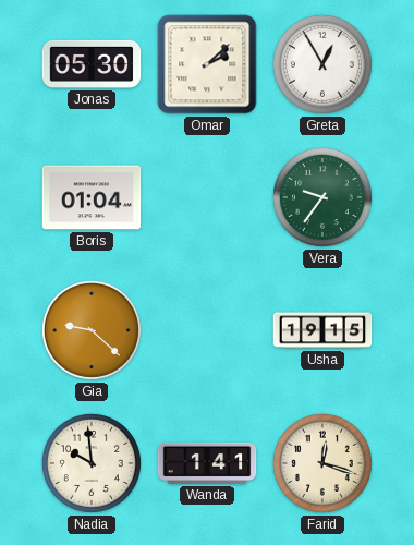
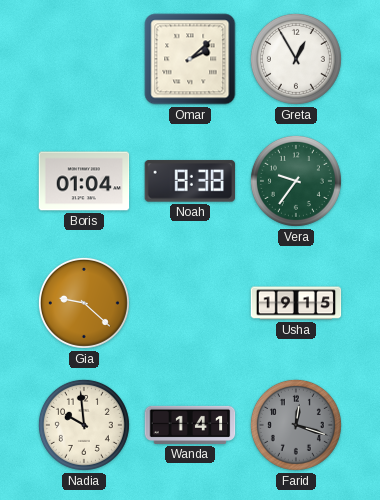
Jonas: 05:30 -> none
Noah: none -> 8:38
Farid dial: cream -> grey
